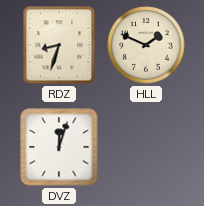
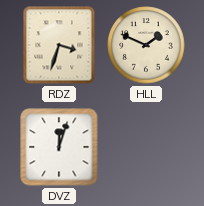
RDZ: 8:33 -> 3:33
